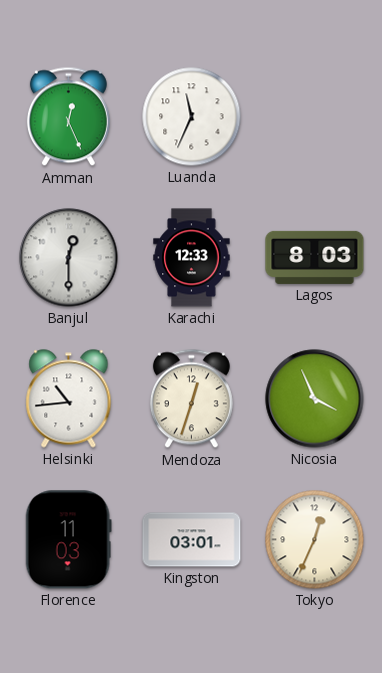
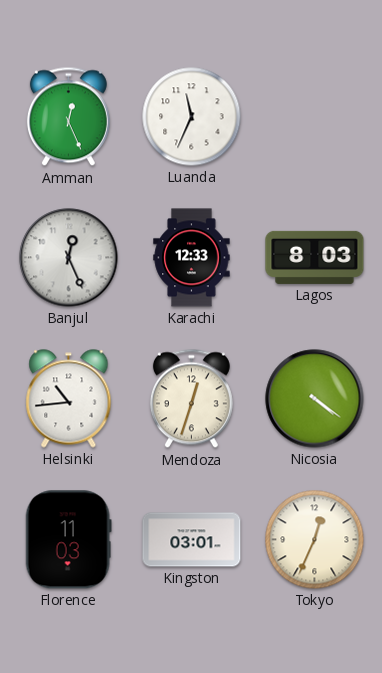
Banjul: 12:30 -> 12:26
Nicosia: 3:56 -> 4:21
